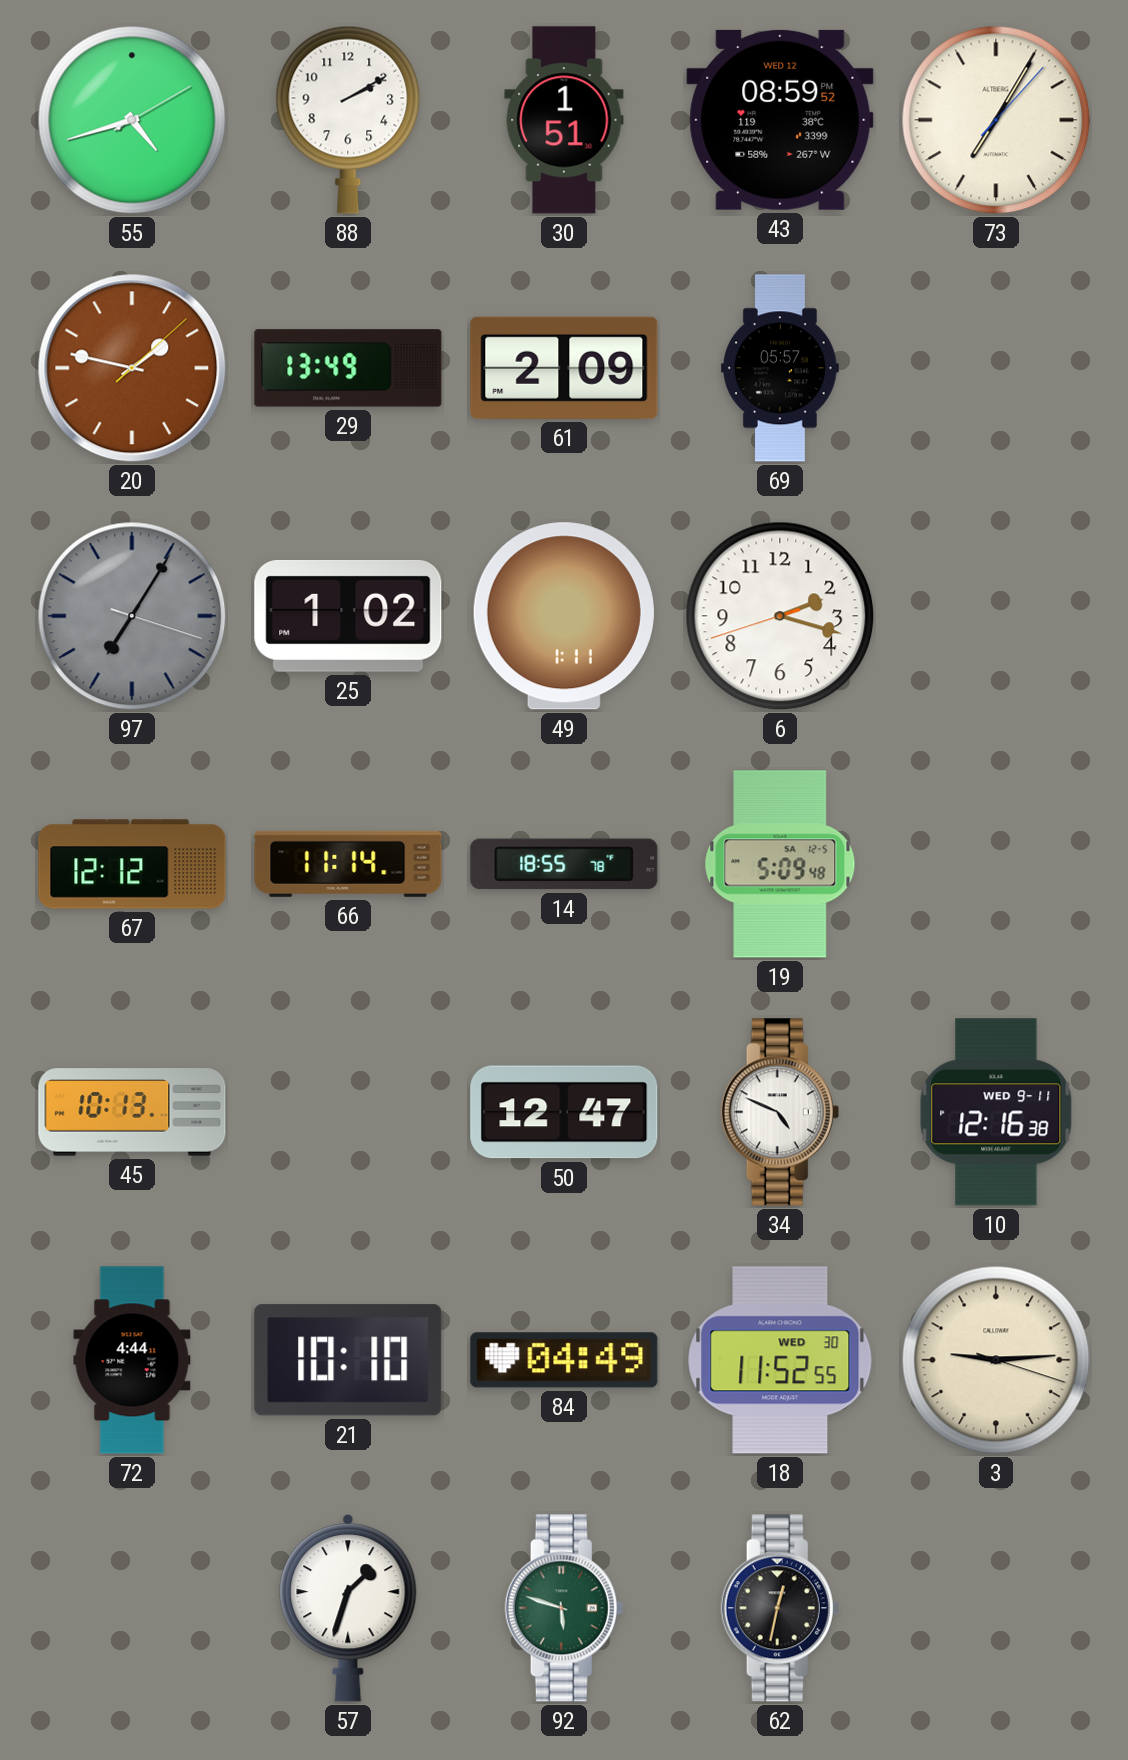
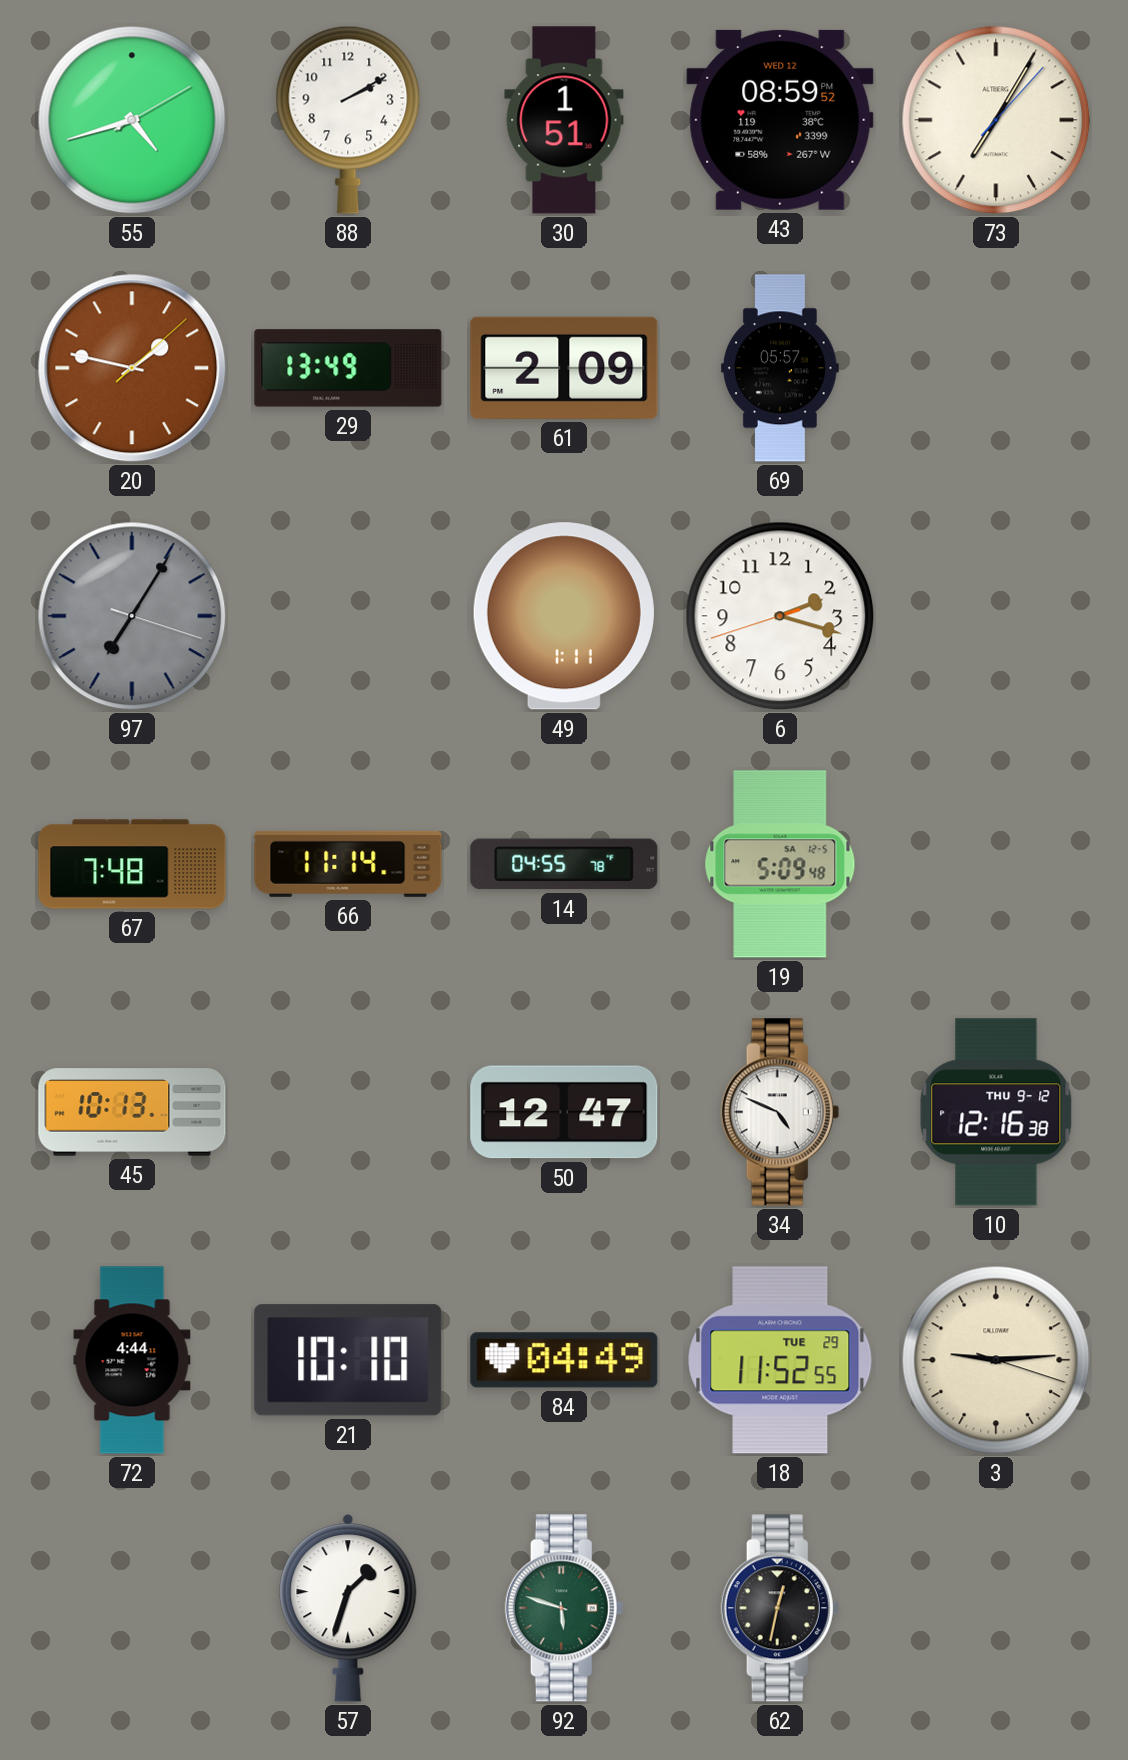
25: 1:02 -> none
67: 12:12 -> 7:48
14: 18:55 -> 04:55
10 date: WED 9-11 -> THU 9-12
18 date: WED 30 -> TUE 29
